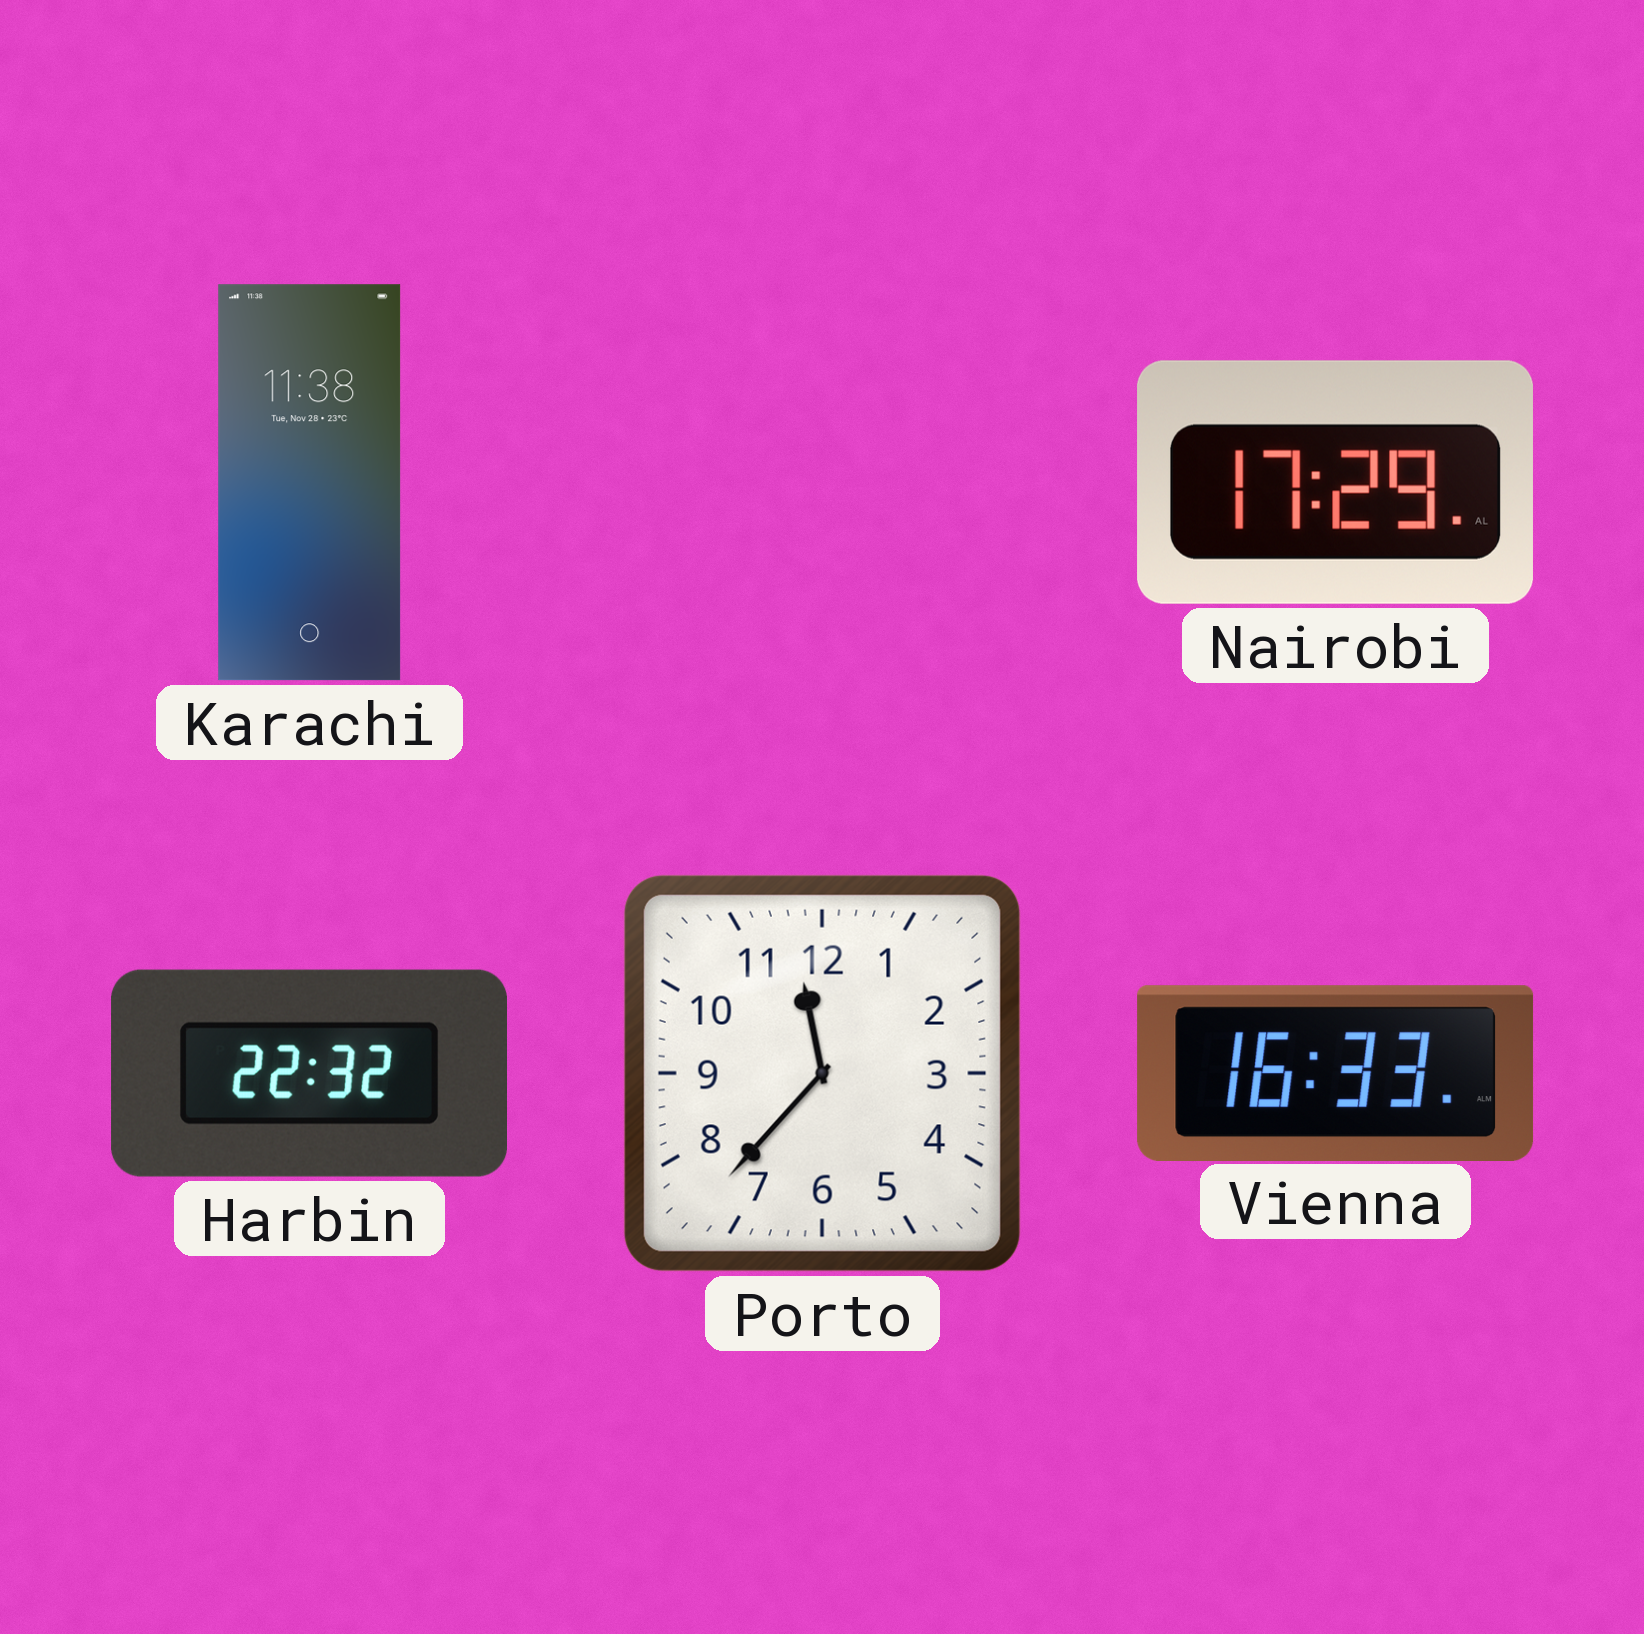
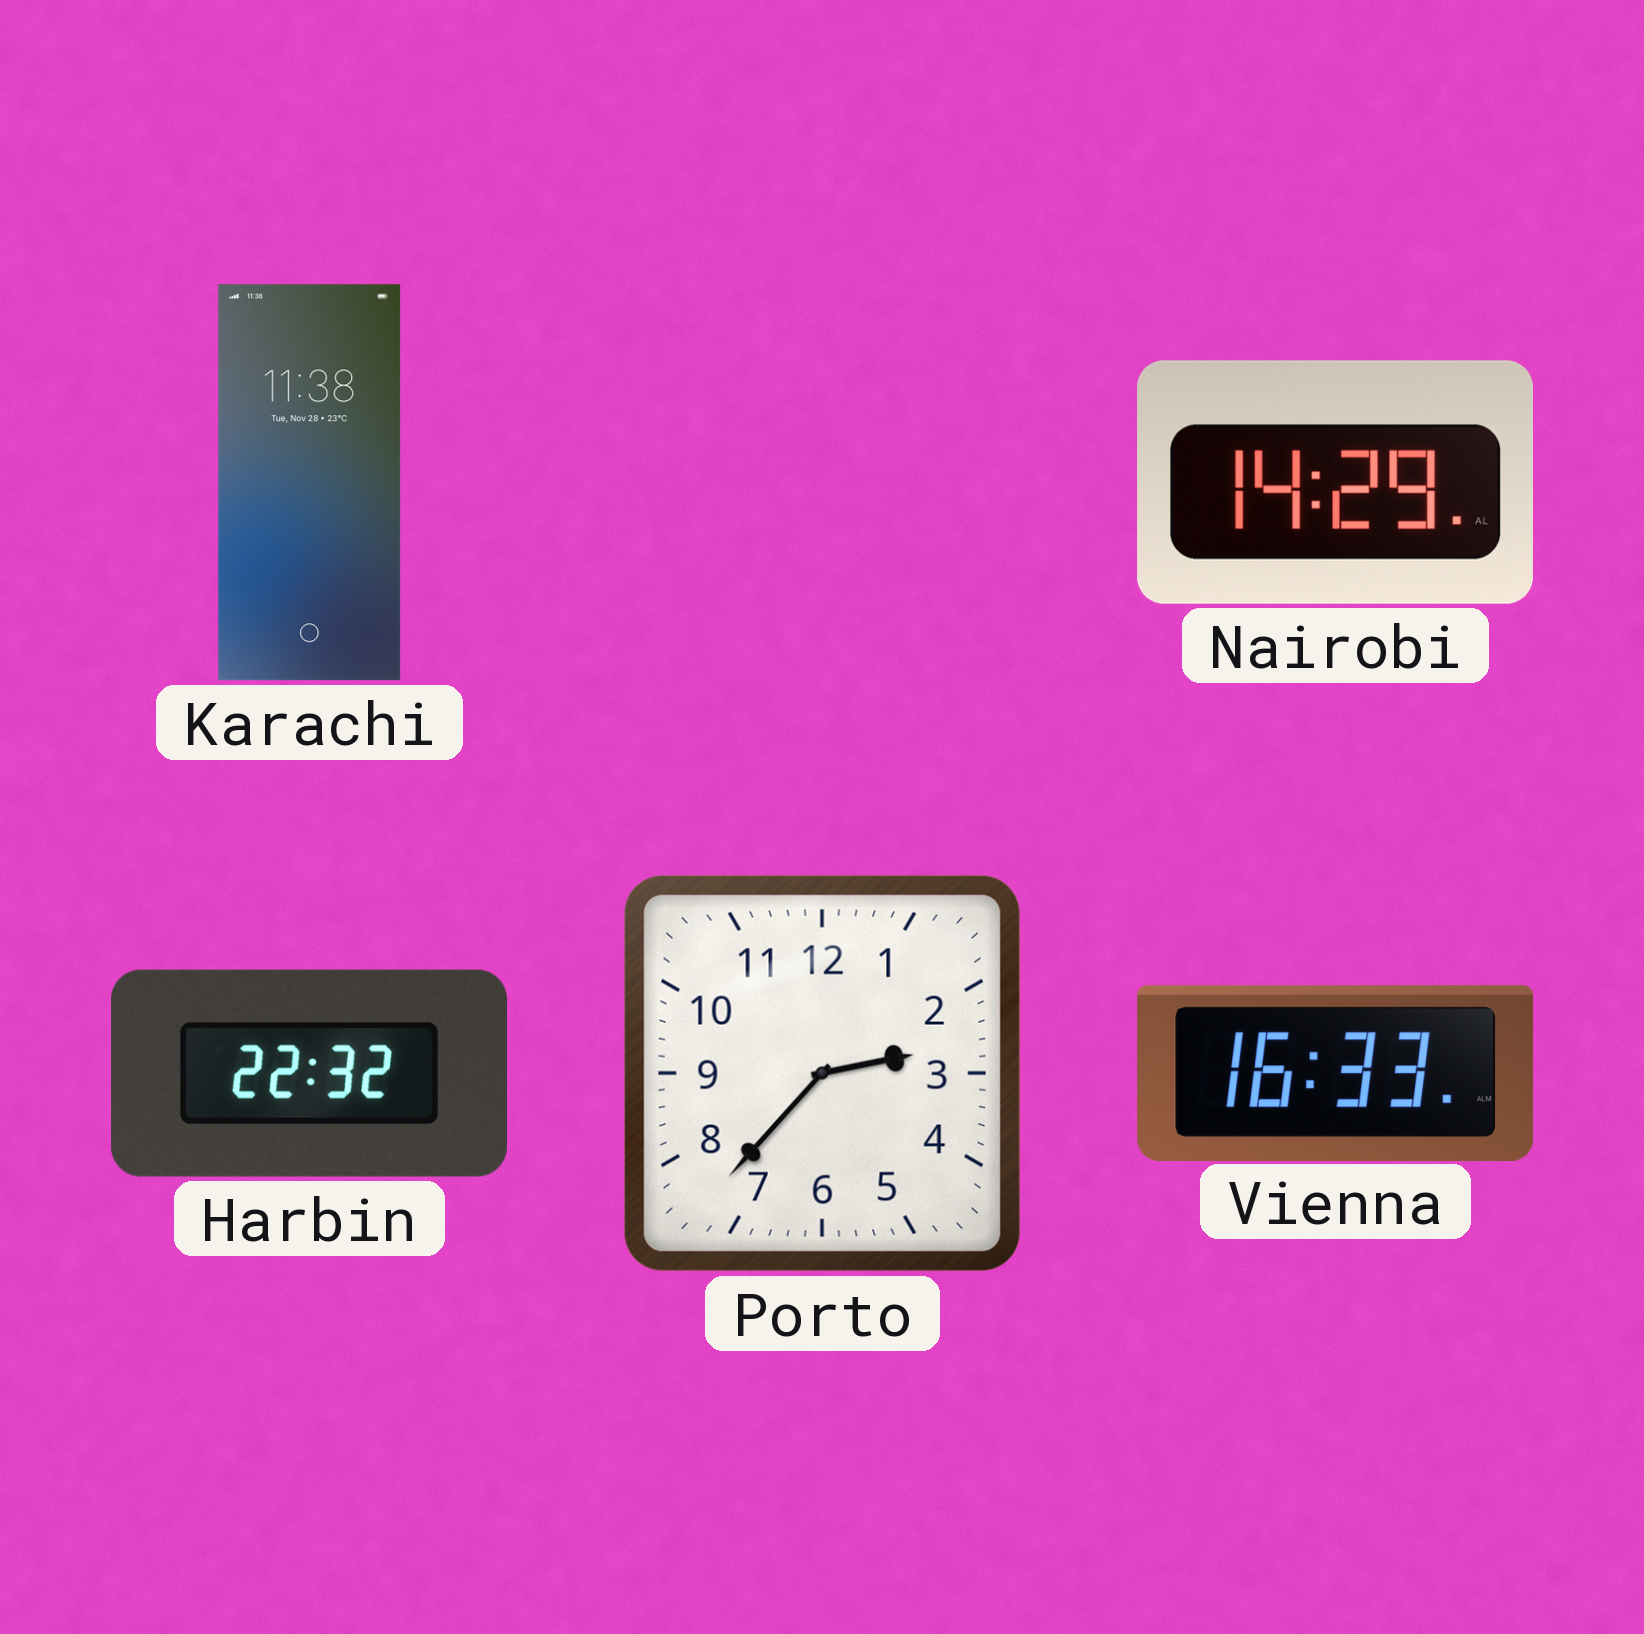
Nairobi: 17:29 -> 14:29
Porto: 11:37 -> 2:37
